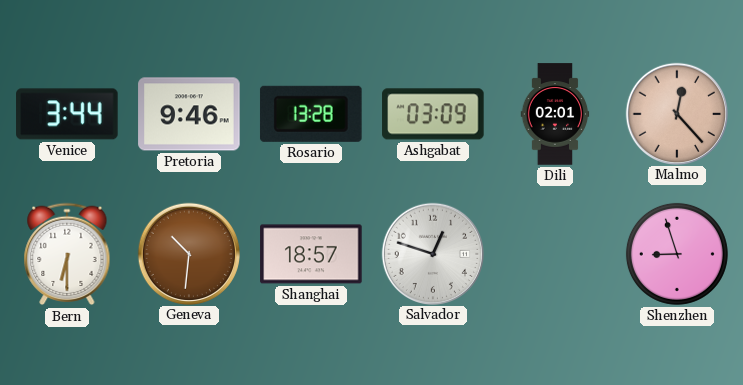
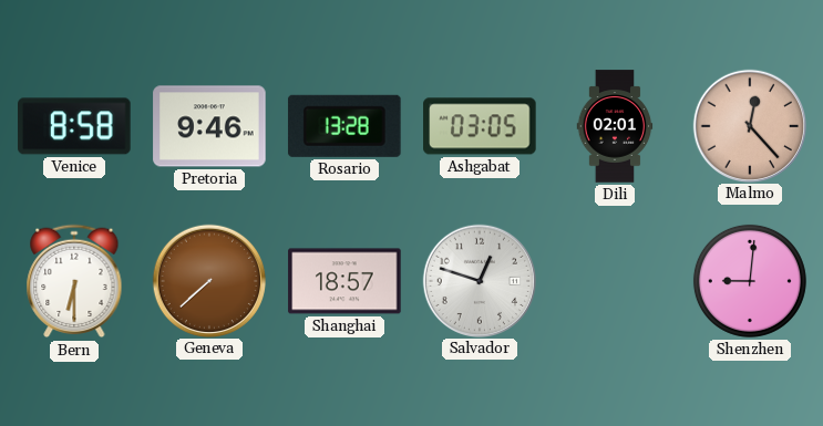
Venice: 3:44 -> 8:58
Ashgabat: 03:09 -> 03:05
Geneva: 10:31 -> 7:38
Shenzhen: 8:57 -> 9:01
